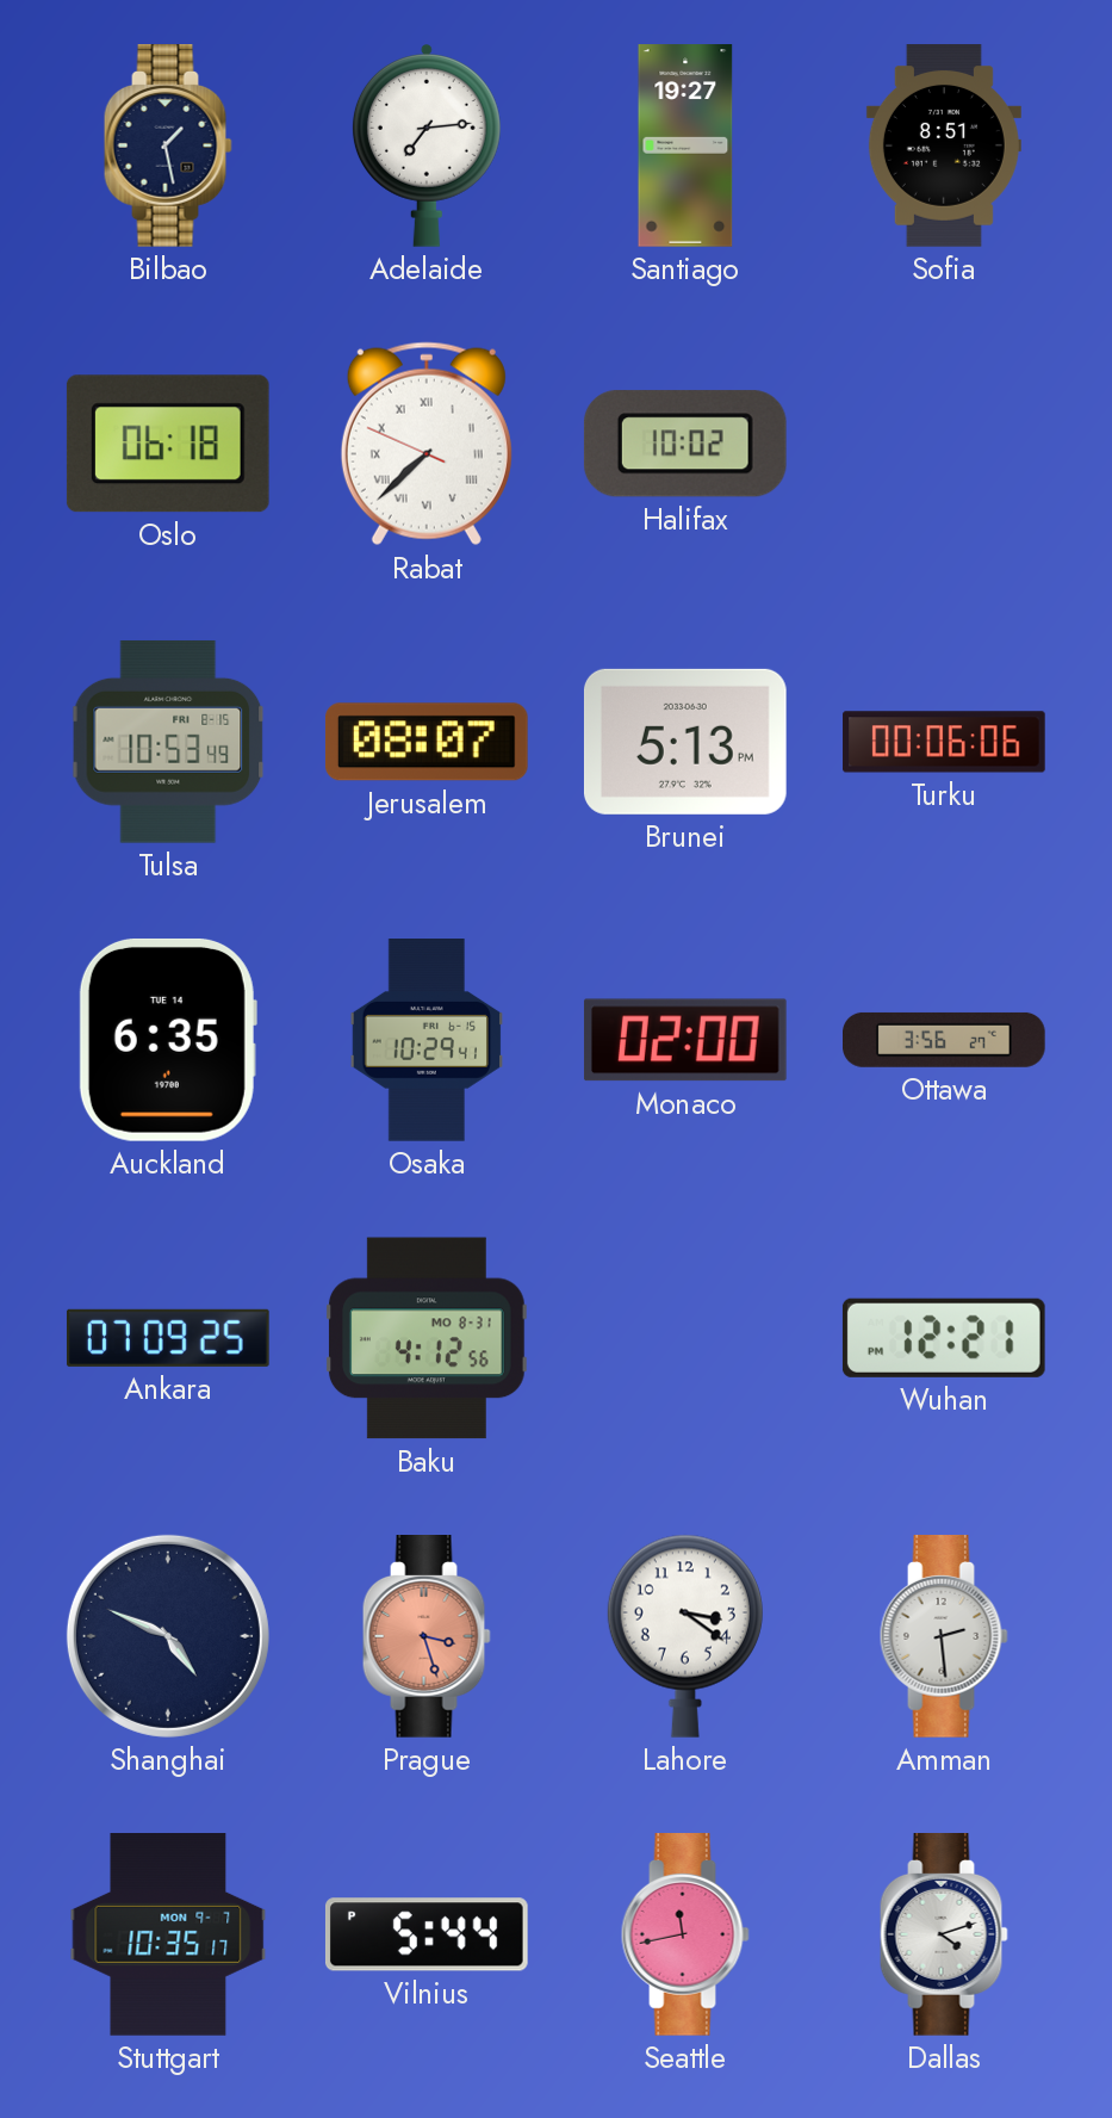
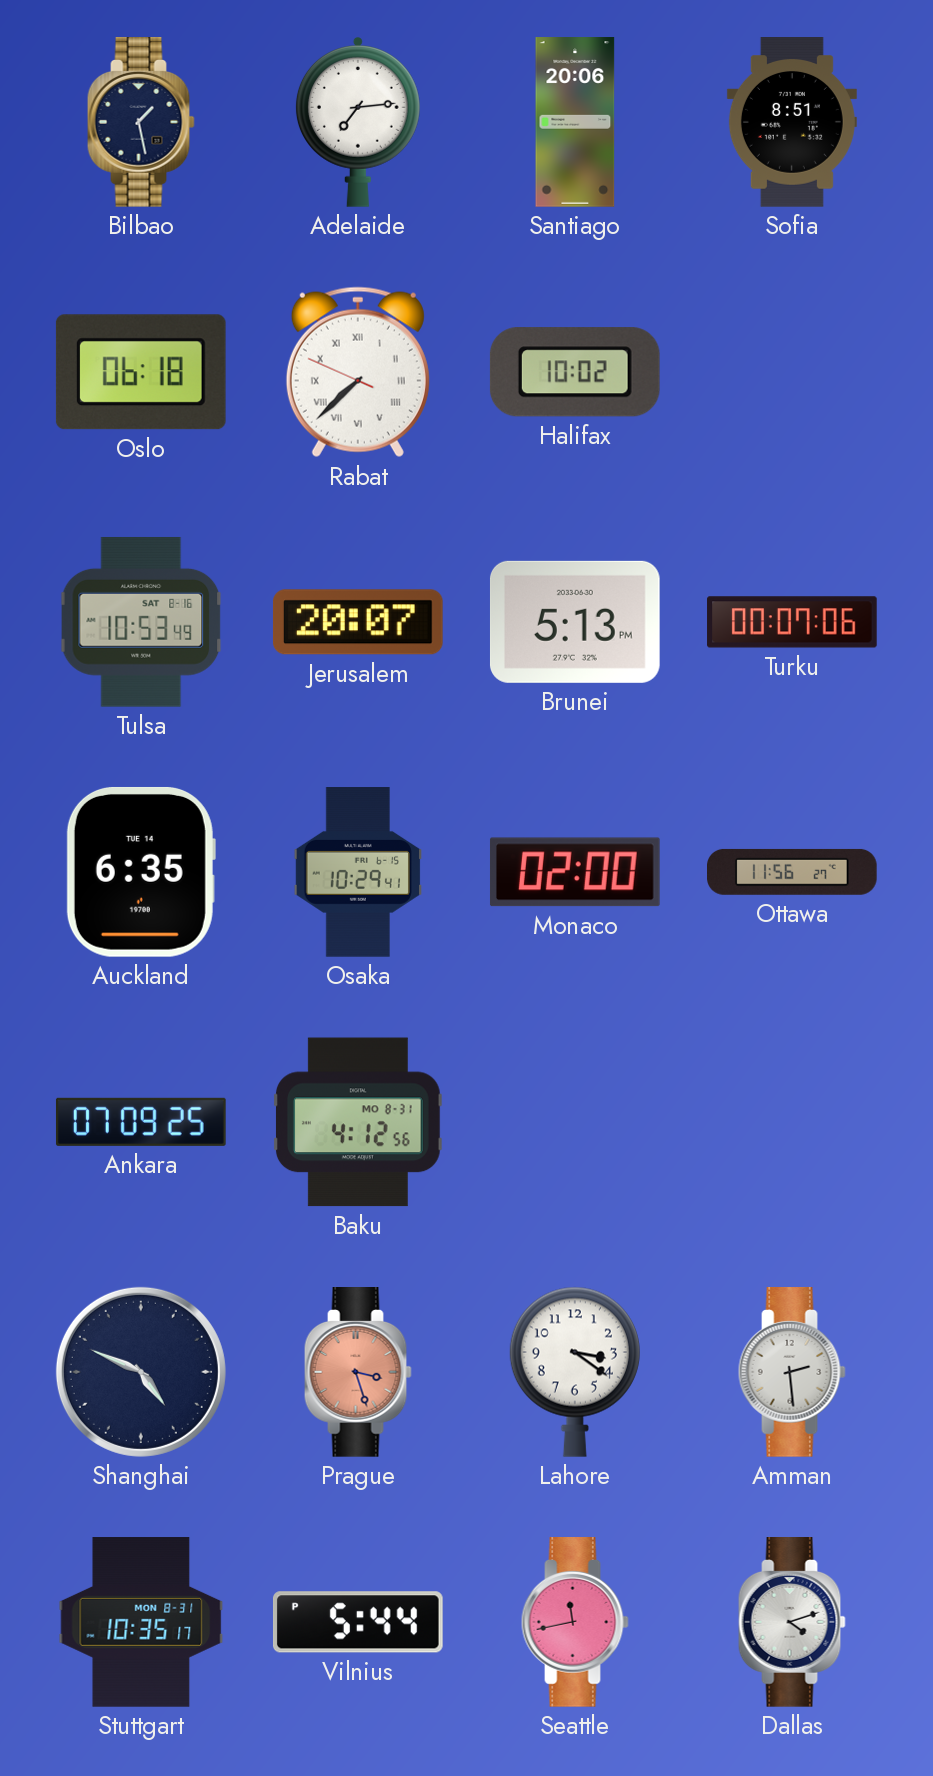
Santiago: 19:27 -> 20:06
Tulsa date: FRI 8-15 -> SAT 8-16
Jerusalem: 08:07 -> 20:07
Turku: 00:06 -> 00:07
Ottawa: 3:56 -> 11:56
Wuhan: 12:21 -> none
Stuttgart date: MON 9-7 -> MON 8-31
